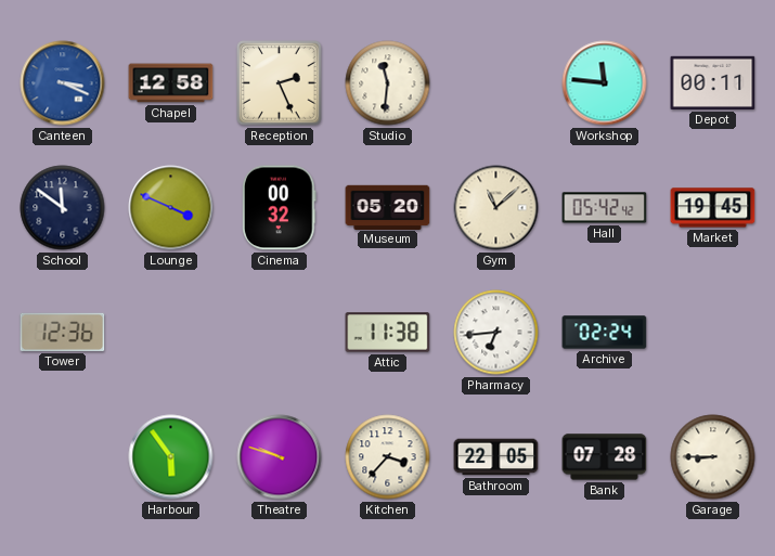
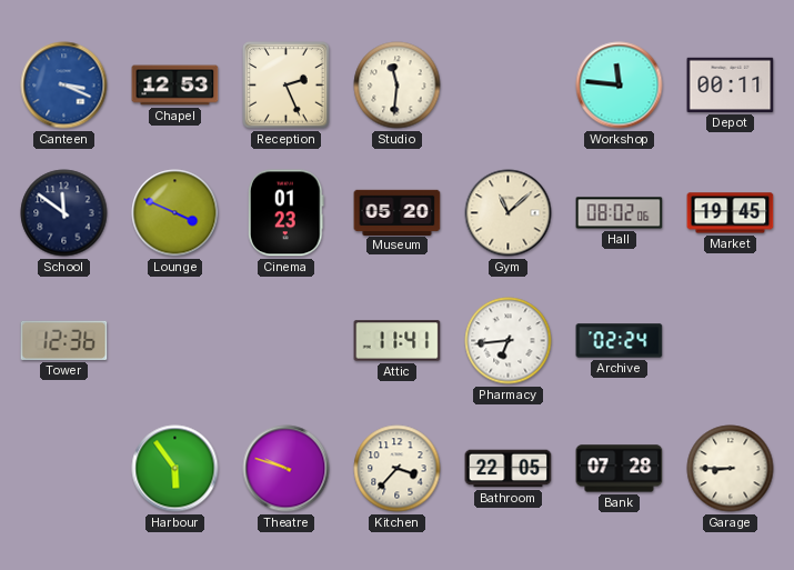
Chapel: 12:58 -> 12:53
Cinema: 00:32 -> 01:23
Hall: 05:42 -> 08:02
Attic: 11:38 -> 11:41
